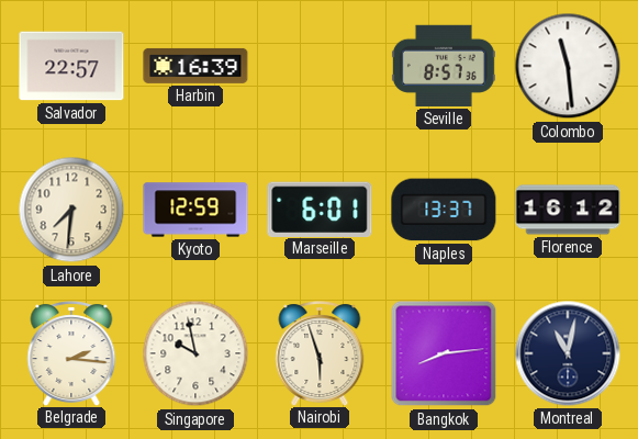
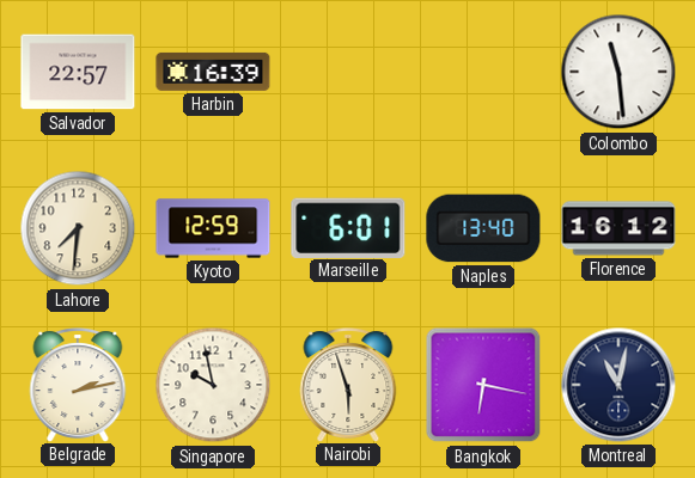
Seville: 8:57 -> none
Naples: 13:37 -> 13:40
Belgrade: 2:16 -> 2:13
Bangkok: 8:14 -> 6:17
